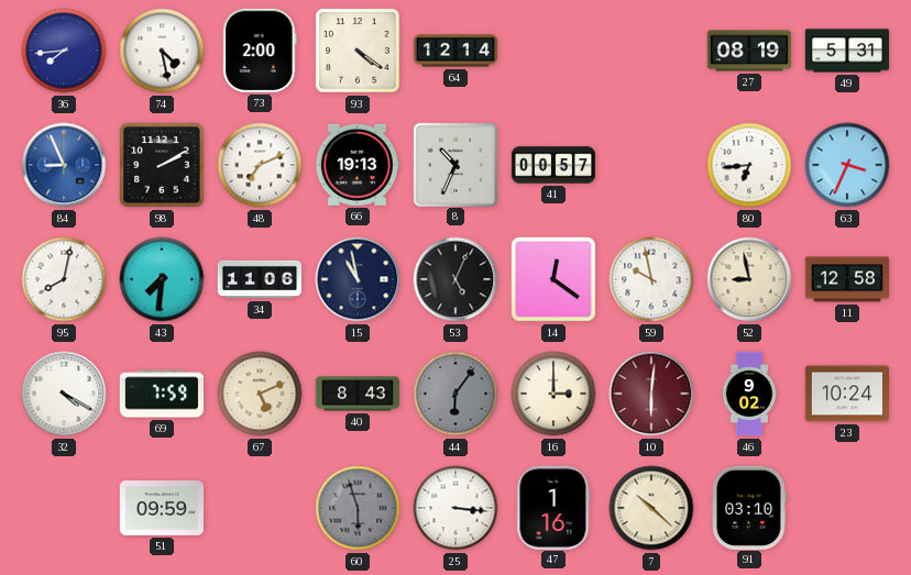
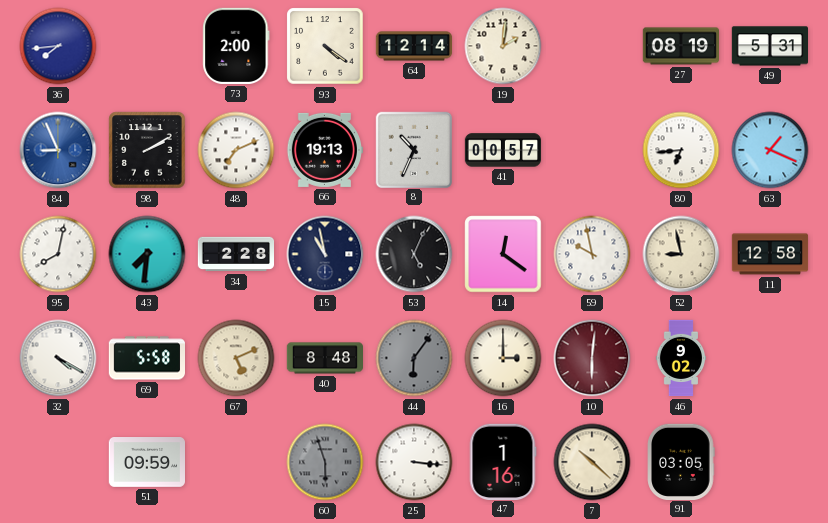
74: 4:28 -> none
19: none -> 2:01
63: 3:34 -> 1:19
34: 11:06 -> 2:28
69: 7:59 -> 5:58
40: 8:43 -> 8:48
23: 10:24 -> none
91: 03:10 -> 03:05
